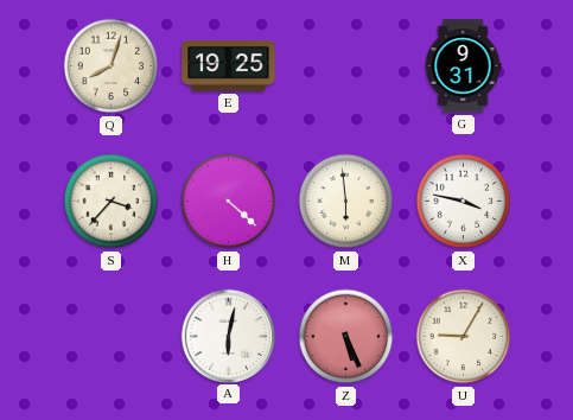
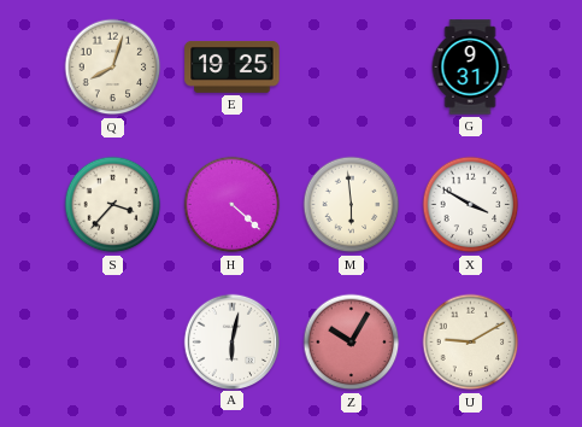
X: 3:47 -> 3:50
Z: 5:26 -> 10:05
U: 9:05 -> 9:10
